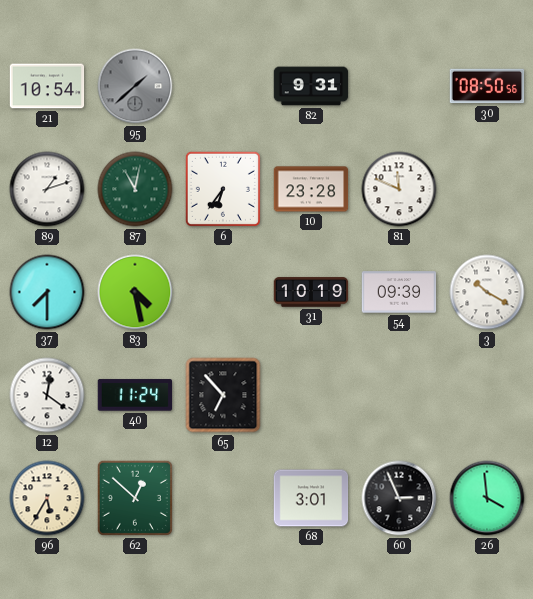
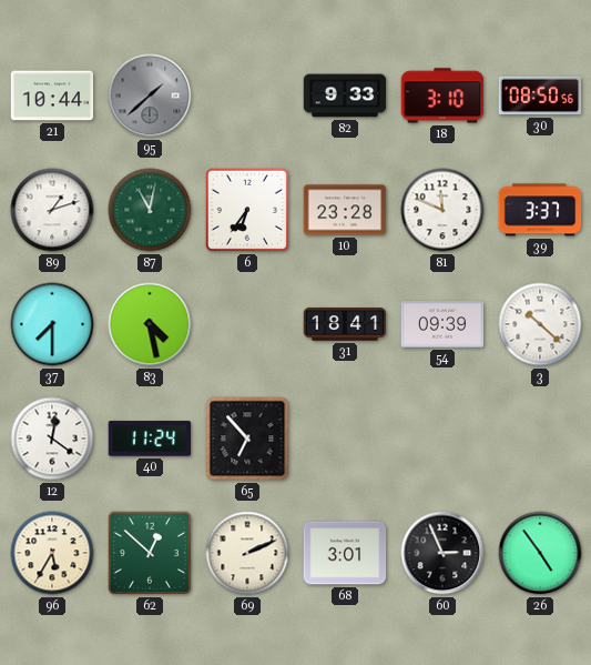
21: 10:54 -> 10:44
82: 9:31 -> 9:33
18: none -> 3:10
39: none -> 3:37
31: 10:19 -> 18:41
3: 10:20 -> 10:22
69: none -> 2:11
26: 3:59 -> 4:54
